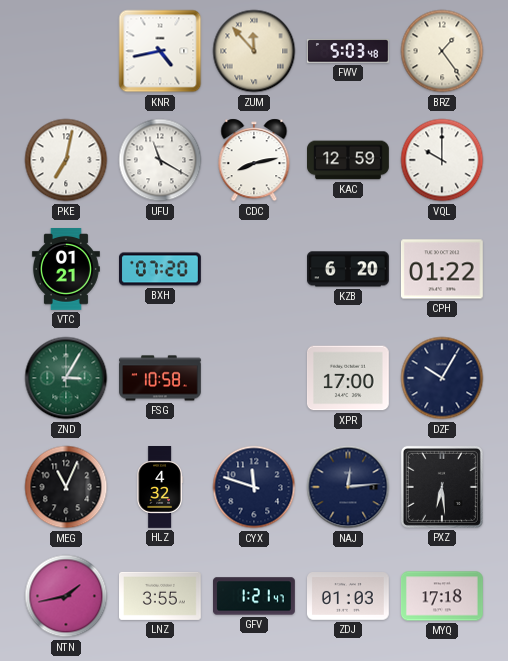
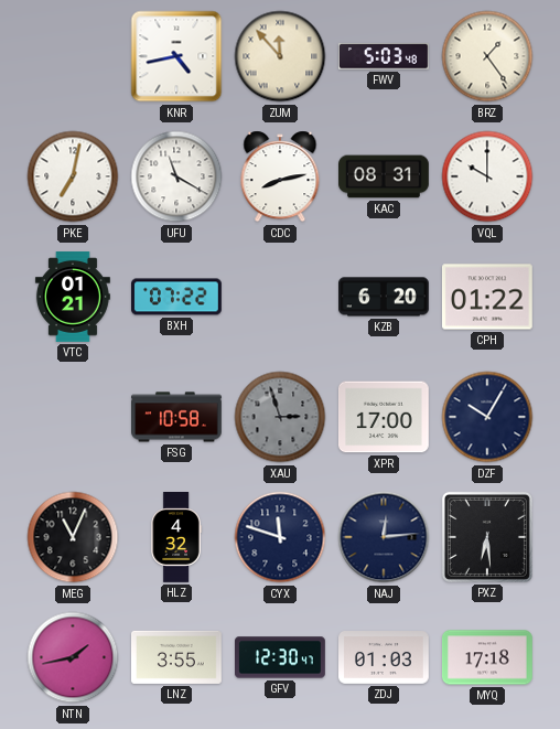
KAC: 12:59 -> 08:31
BXH: 07:20 -> 07:22
ZND: 3:05 -> none
XAU: none -> 2:57
GFV: 1:21 -> 12:30
